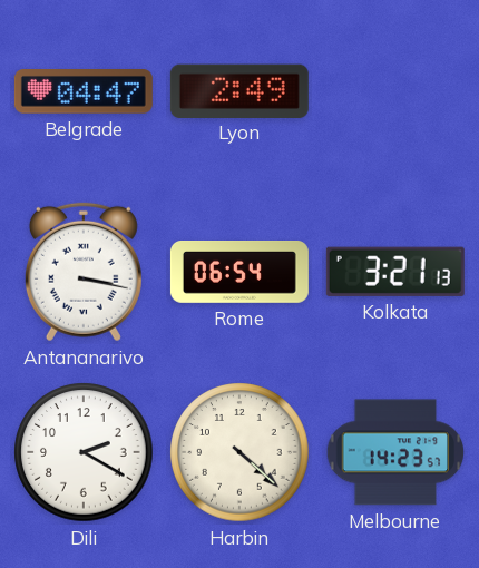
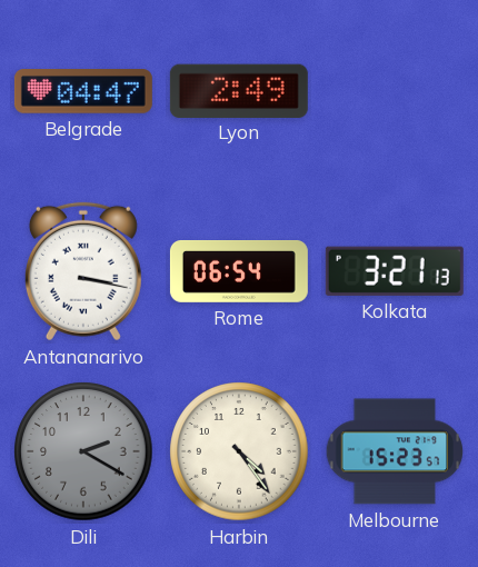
Dili dial: white -> grey
Harbin: 4:22 -> 4:24
Melbourne: 14:23 -> 15:23
